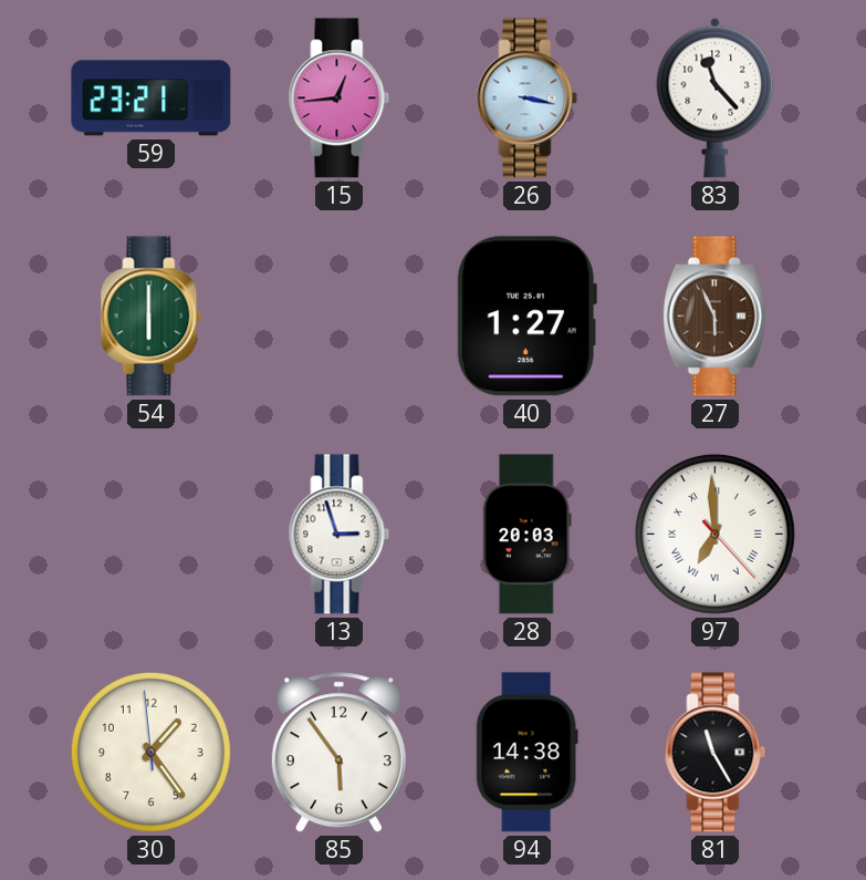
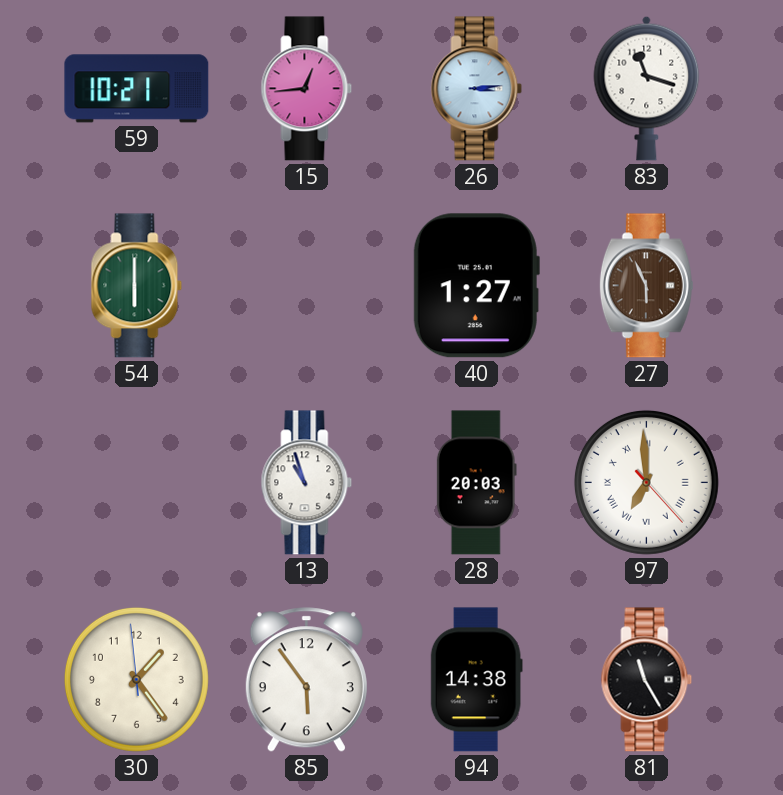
59: 23:21 -> 10:21
26: 3:17 -> 3:14
83: 11:23 -> 11:18
13: 2:57 -> 10:57
